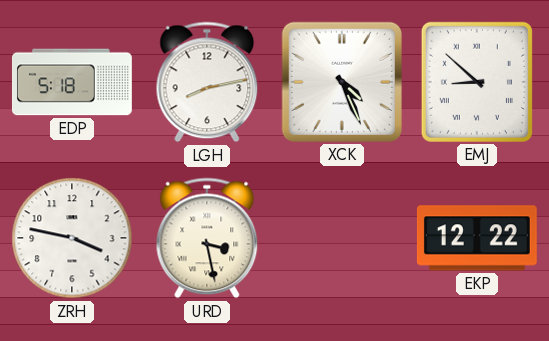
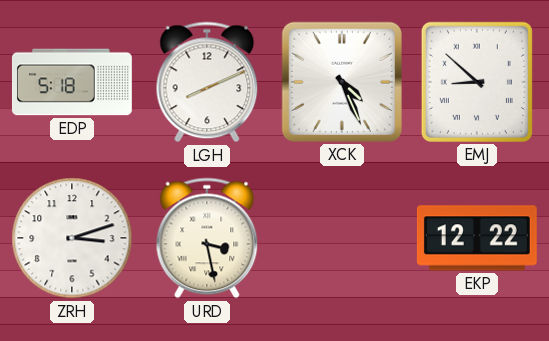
LGH: 8:13 -> 8:11
ZRH: 3:47 -> 3:12
